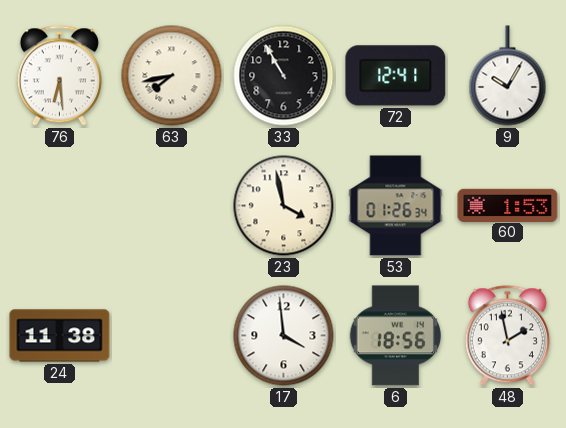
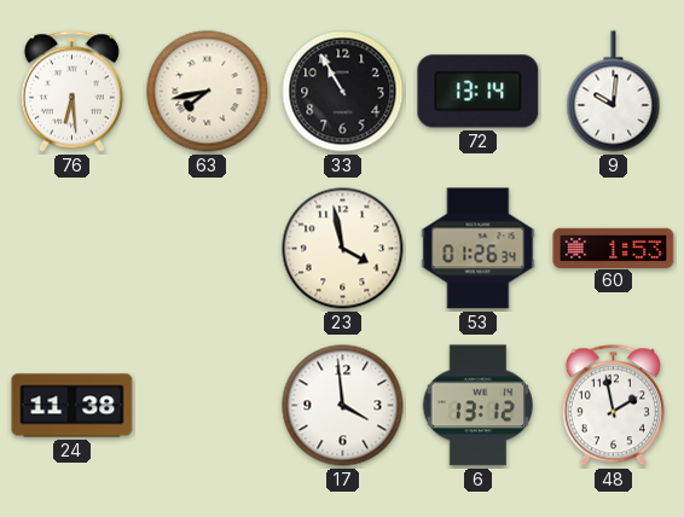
72: 12:41 -> 13:14
9: 10:05 -> 10:01
6: 18:56 -> 13:12
